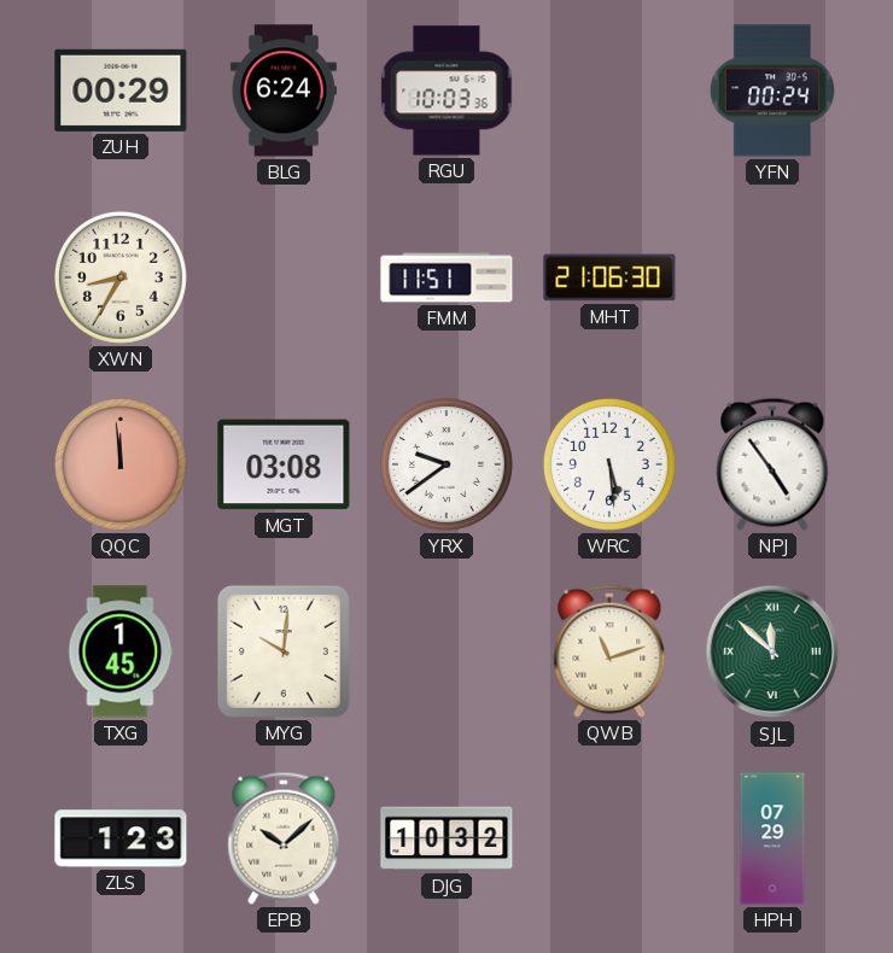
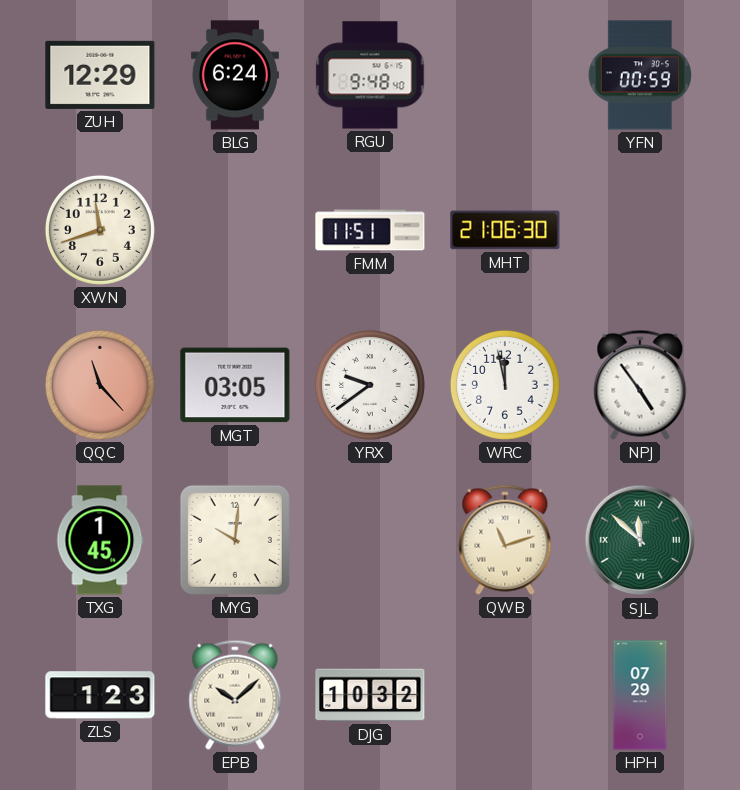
ZUH: 00:29 -> 12:29
RGU: 10:03 -> 9:48
YFN: 00:24 -> 00:59
XWN: 8:35 -> 11:42
QQC: 11:59 -> 11:23
MGT: 03:08 -> 03:05
WRC: 5:29 -> 11:58
